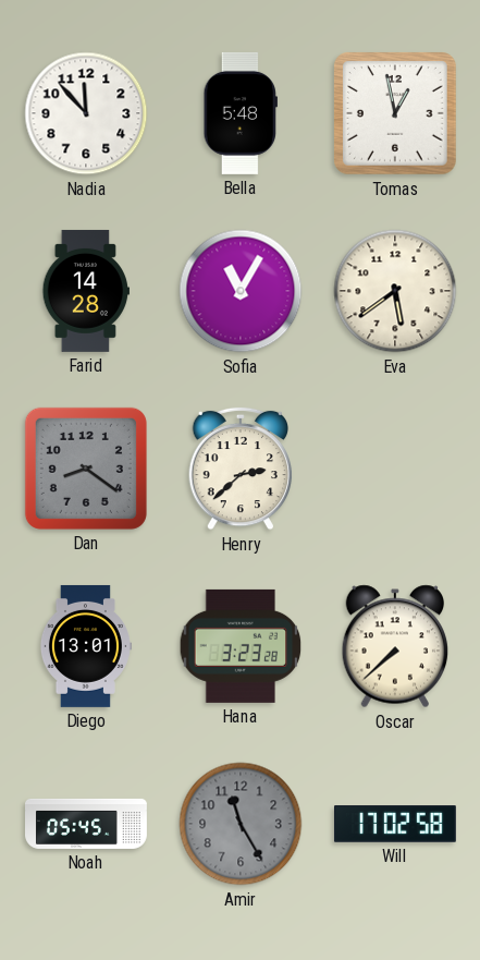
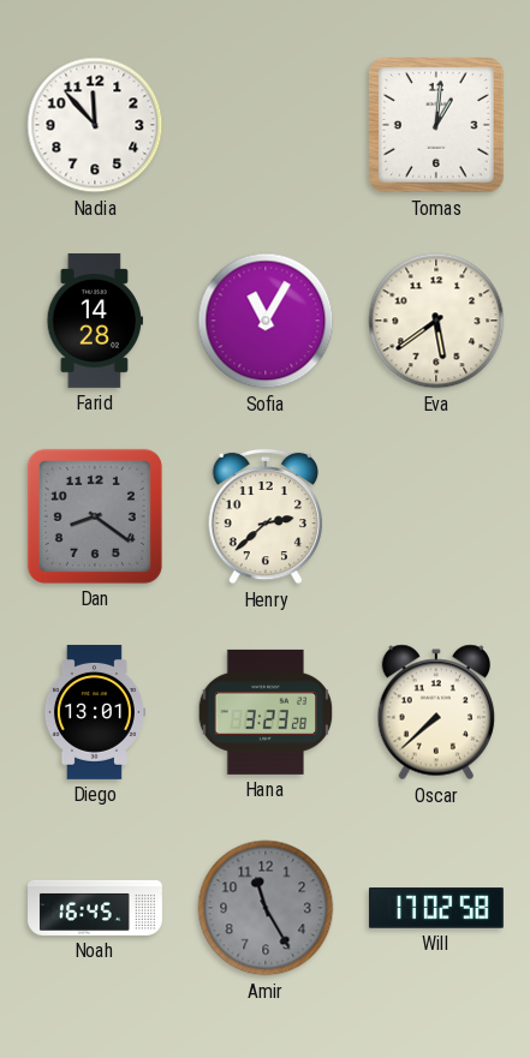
Bella: 5:48 -> none
Tomas: 12:58 -> 1:01
Noah: 05:45 -> 16:45
